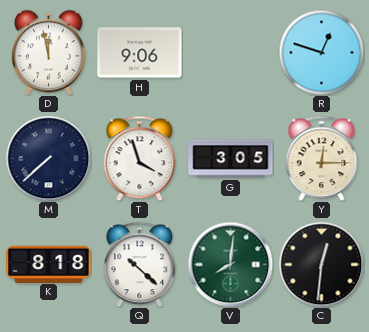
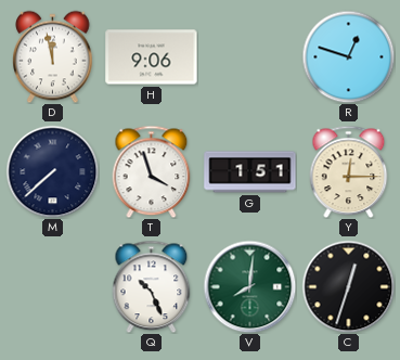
G: 3:05 -> 1:51
K: 8:18 -> none
Q: 10:22 -> 10:26
C: 12:31 -> 12:33
